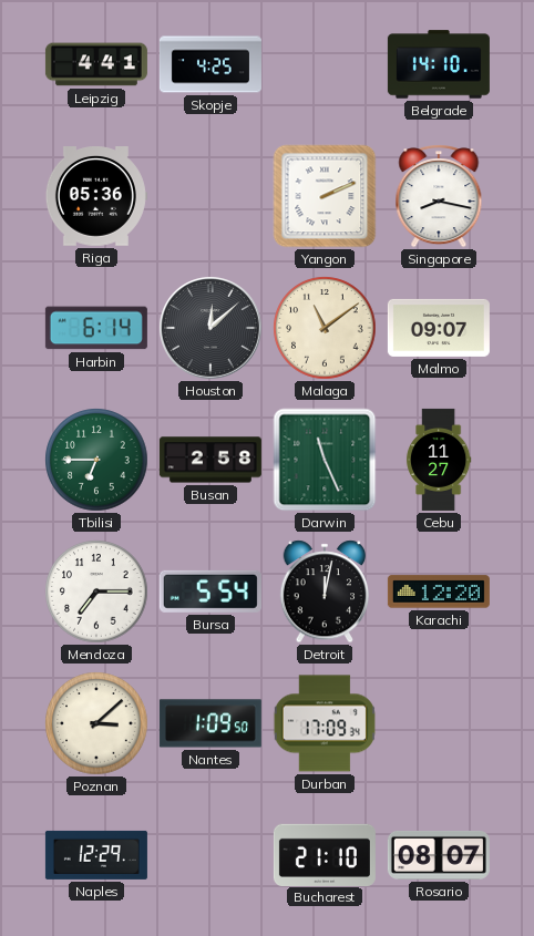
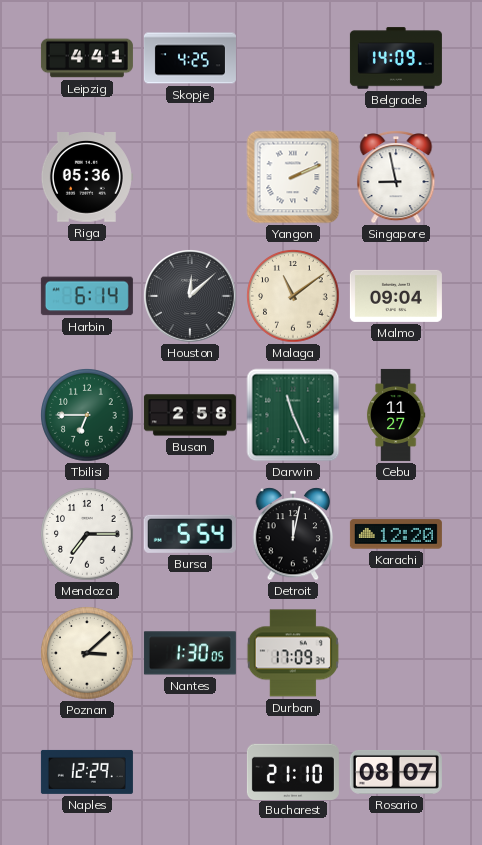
Belgrade: 14:10 -> 14:09
Singapore: 8:17 -> 8:58
Malmo: 09:07 -> 09:04
Nantes: 1:09 -> 1:30
